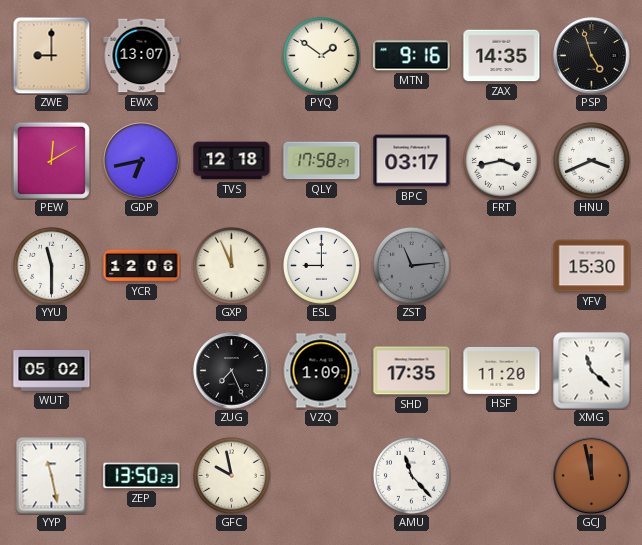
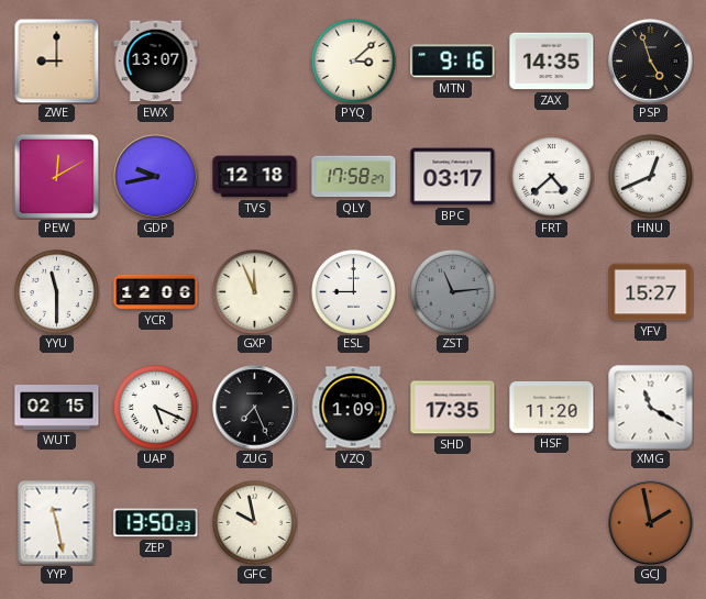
PYQ: 1:51 -> 3:08
GDP: 6:43 -> 9:43
FRT: 3:43 -> 4:38
HNU: 3:41 -> 12:41
YFV: 15:30 -> 15:27
WUT: 05:02 -> 02:15
UAP: none -> 5:19
XMG: 11:22 -> 11:20
AMU: 11:23 -> none
GCJ: 11:58 -> 1:58
